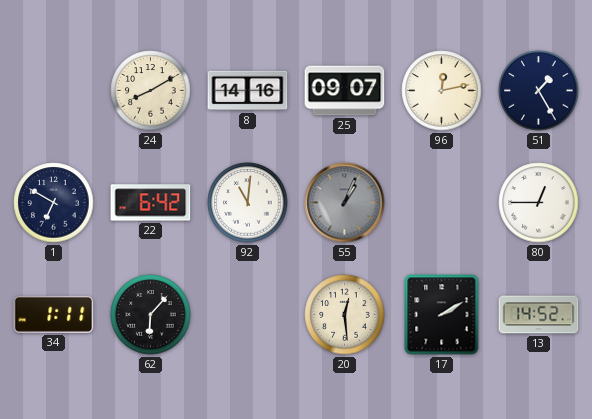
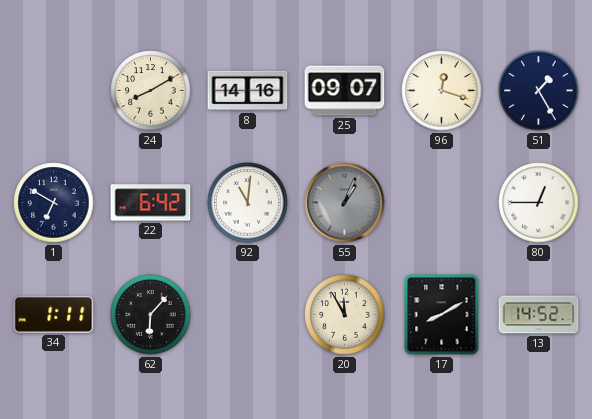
96: 12:13 -> 12:18
20: 12:29 -> 11:55
17: 2:10 -> 8:10
